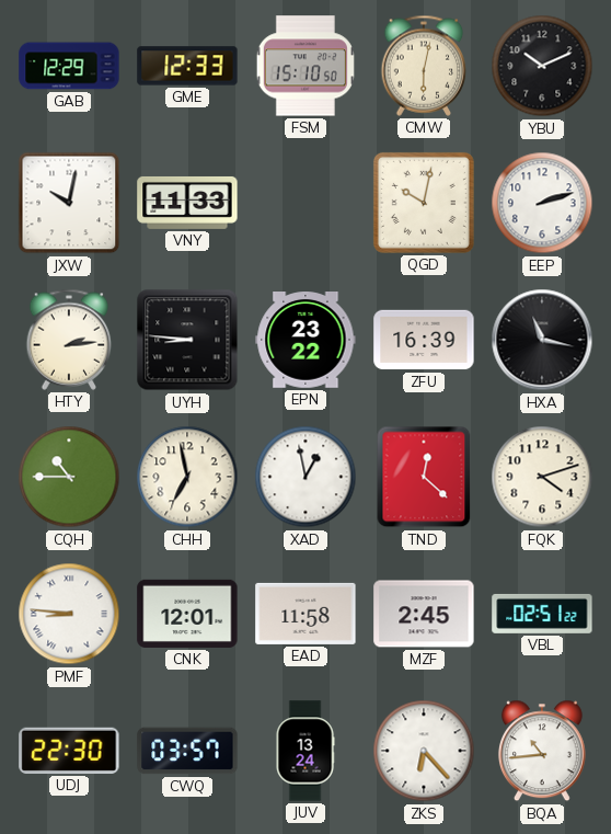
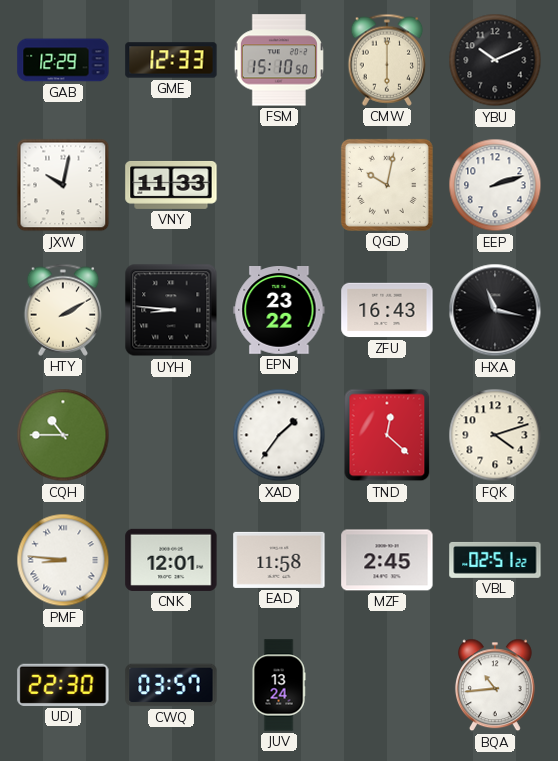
CMW: 6:02 -> 6:00
HTY: 2:14 -> 2:10
ZFU: 16:39 -> 16:43
CHH: 6:58 -> none
XAD: 12:58 -> 1:36
ZKS: 6:23 -> none
